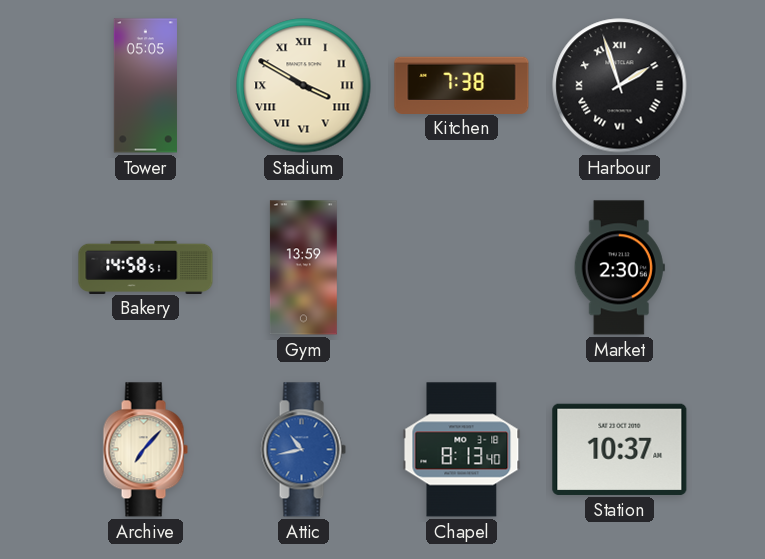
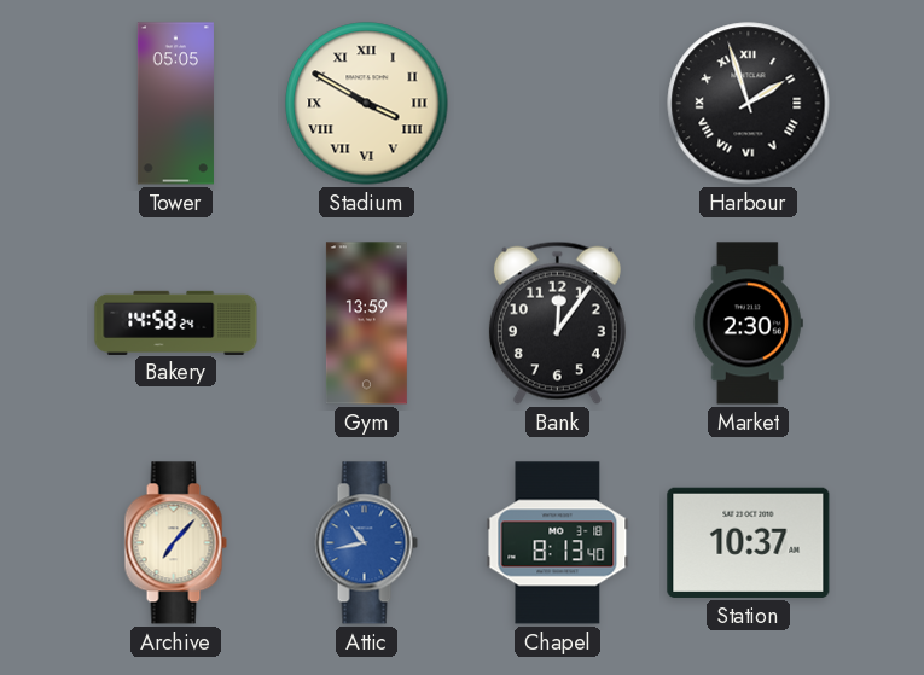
Kitchen: 7:38 -> none
Bakery: 14:58:51 -> 14:58:24
Bank: none -> 12:06
